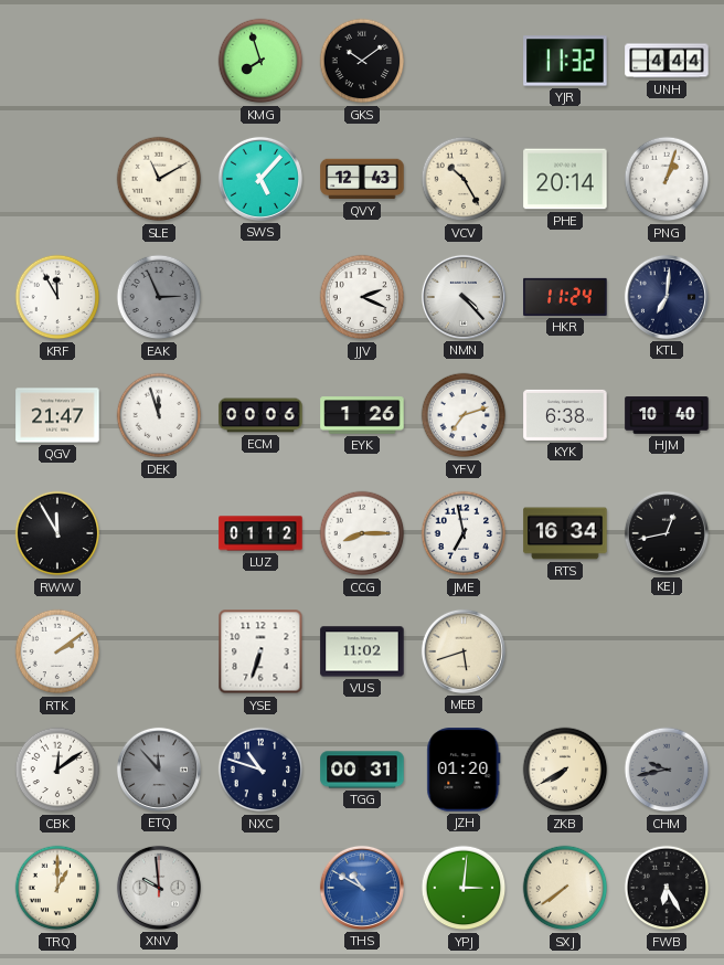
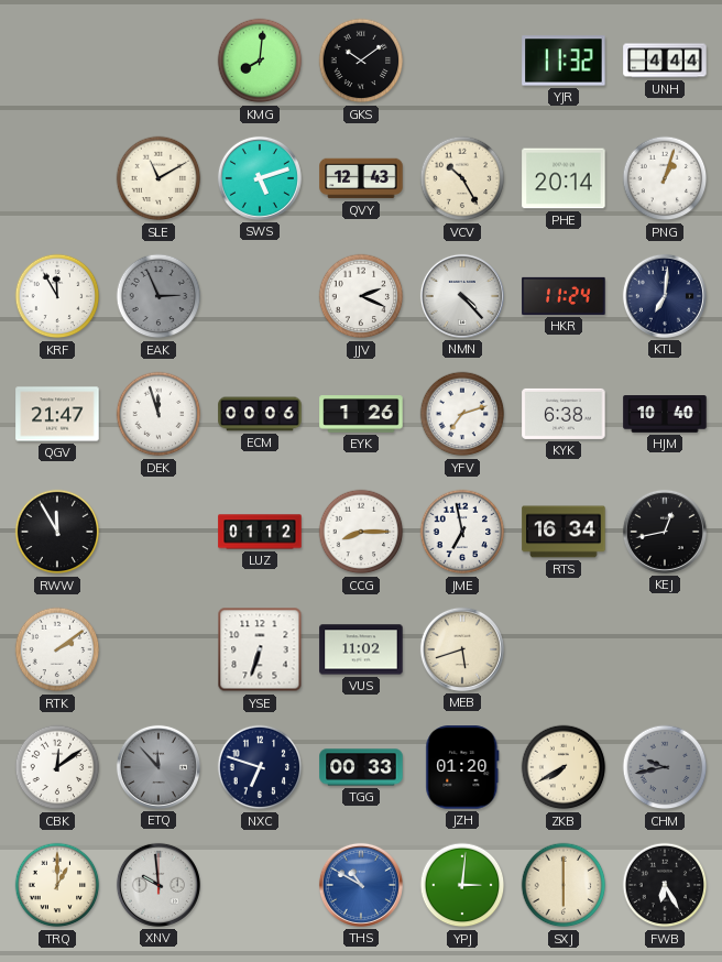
KMG: 7:57 -> 8:01
SWS: 5:07 -> 5:12
NXC: 10:48 -> 6:48
TGG: 00:31 -> 00:33
SXJ: 7:39 -> 6:00
